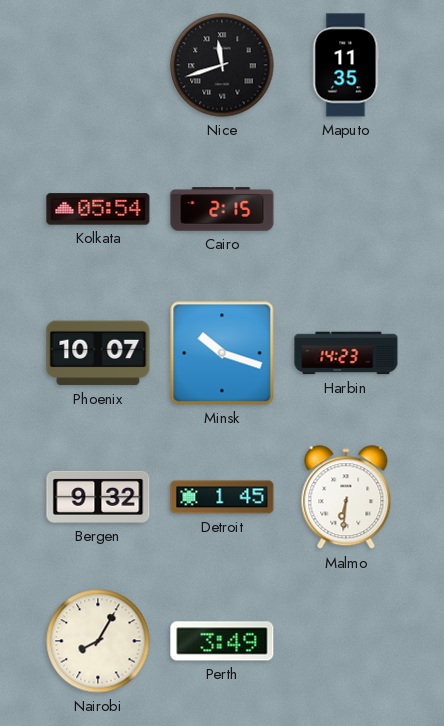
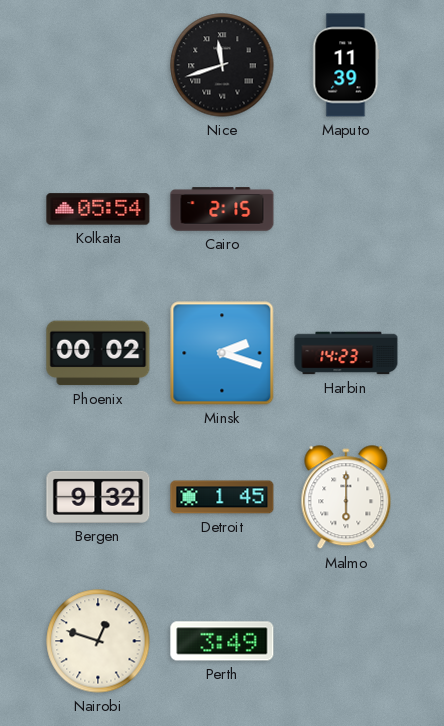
Maputo: 11:35 -> 11:39
Phoenix: 10:07 -> 00:02
Minsk: 10:18 -> 2:18
Malmo: 6:31 -> 6:00
Nairobi: 8:05 -> 12:48
